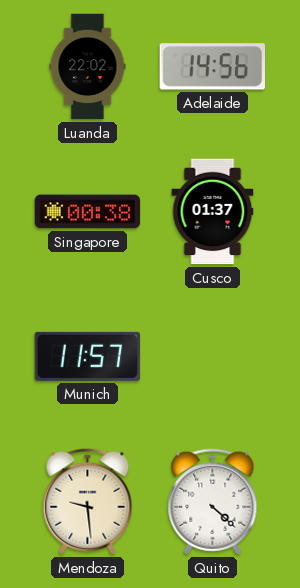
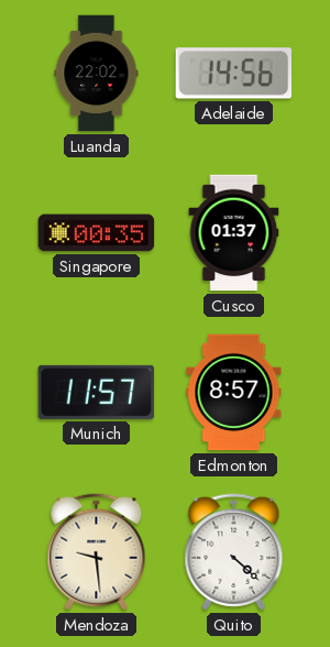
Singapore: 00:38 -> 00:35
Edmonton: none -> 8:57
